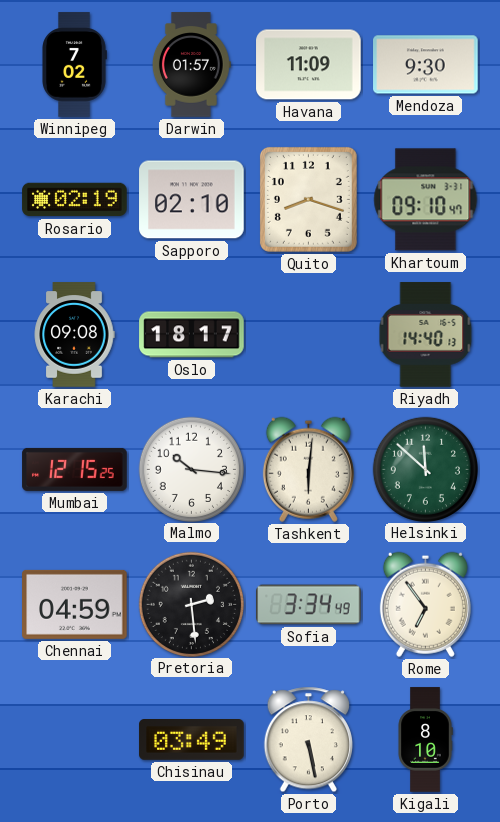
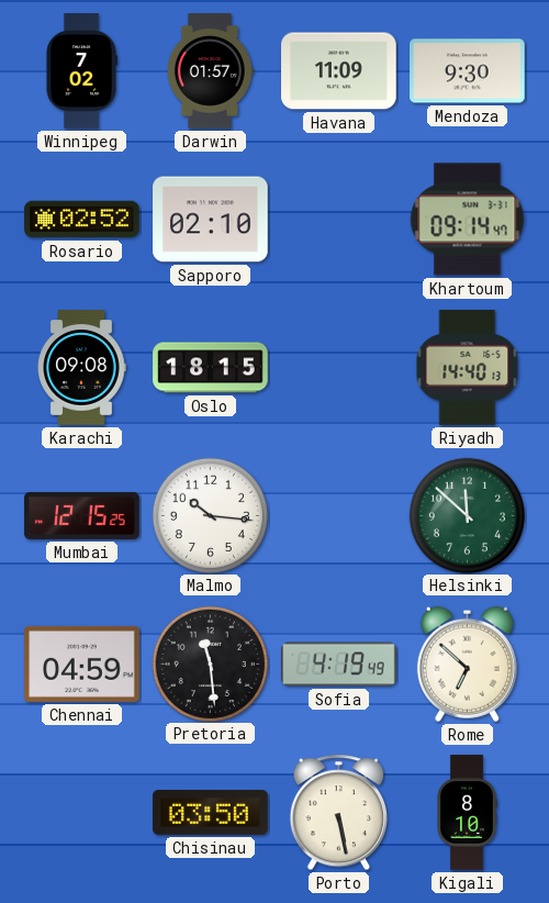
Rosario: 02:19 -> 02:52
Quito: 8:18 -> none
Khartoum: 09:10 -> 09:14
Oslo: 18:17 -> 18:15
Tashkent: 6:01 -> none
Pretoria: 2:29 -> 11:29
Sofia: 3:34 -> 4:19
Rome: 6:54 -> 6:52
Chisinau: 03:49 -> 03:50
